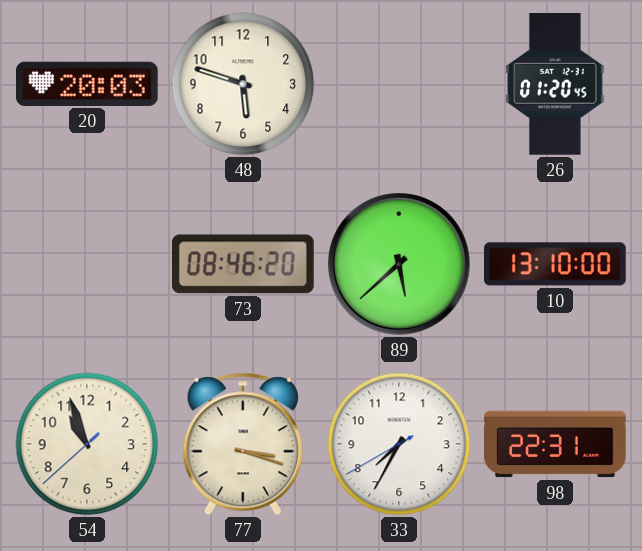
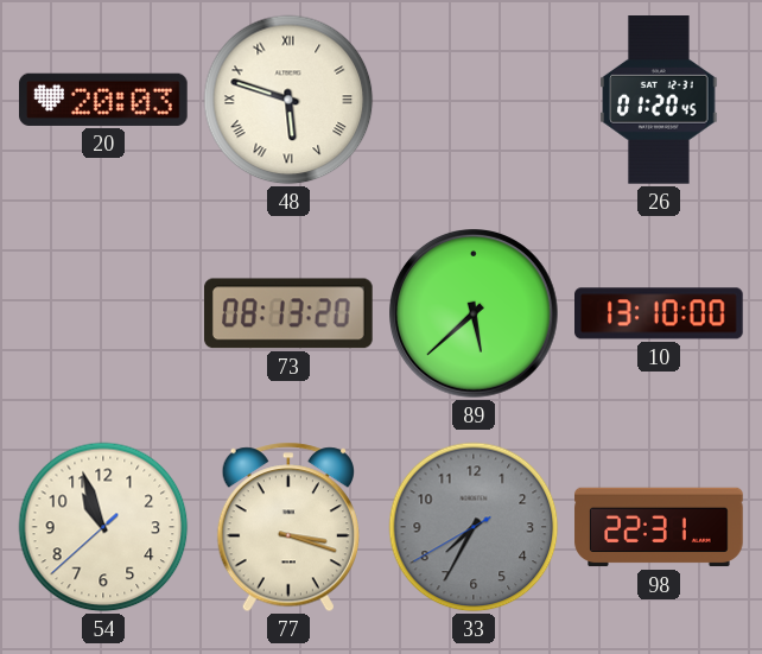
48 numerals: Arabic -> Roman
73: 08:46 -> 08:13
33 dial: white -> grey
